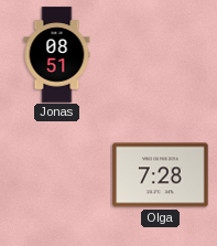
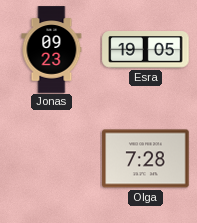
Jonas: 08:51 -> 09:23
Esra: none -> 19:05
